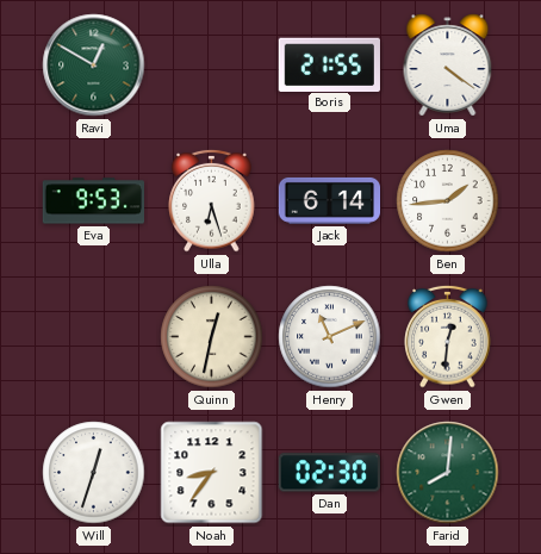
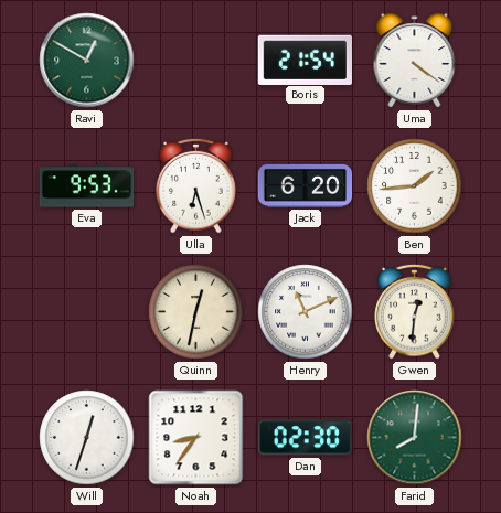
Boris: 21:55 -> 21:54
Jack: 6:14 -> 6:20
